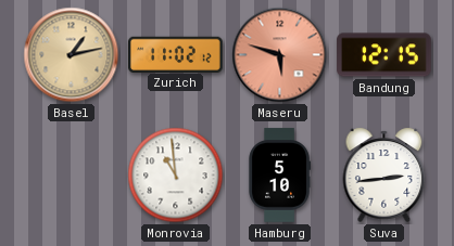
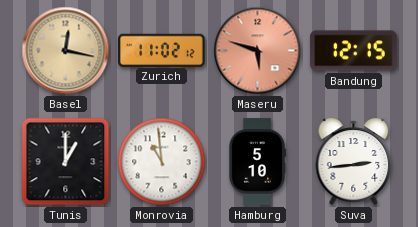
Basel: 1:13 -> 12:17
Tunis: none -> 1:00
